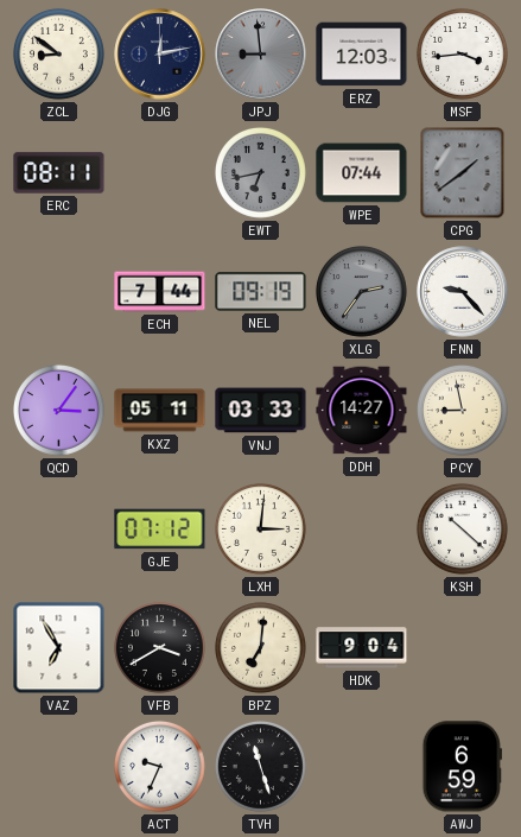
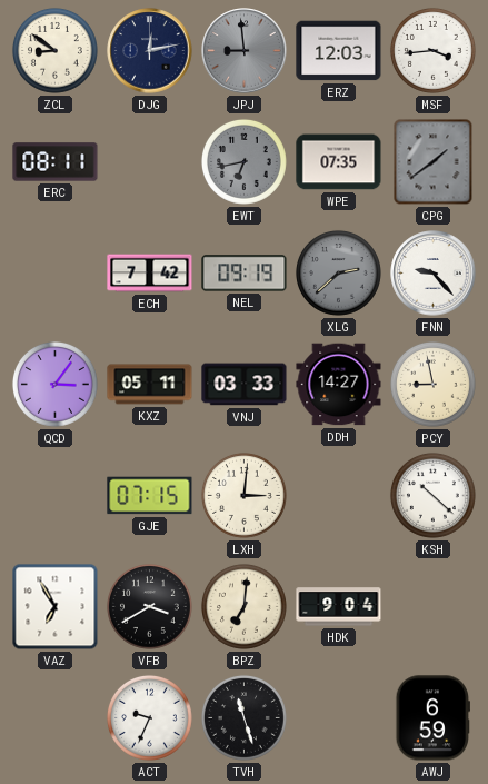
WPE: 07:44 -> 07:35
ECH: 7:44 -> 7:42
XLG: 2:36 -> 2:38
GJE: 07:12 -> 07:15
